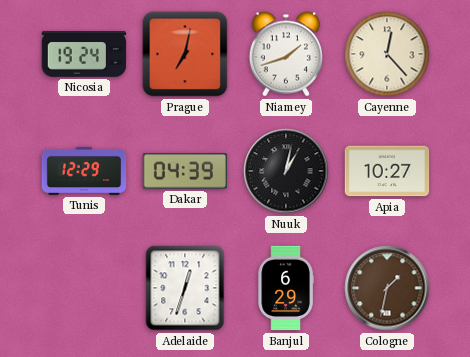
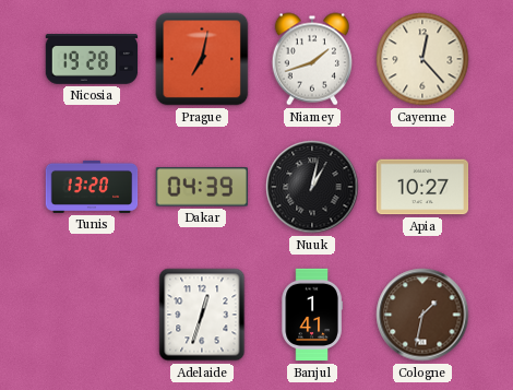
Nicosia: 19:24 -> 19:28
Tunis: 12:29 -> 13:20
Banjul: 6:29 -> 1:41
